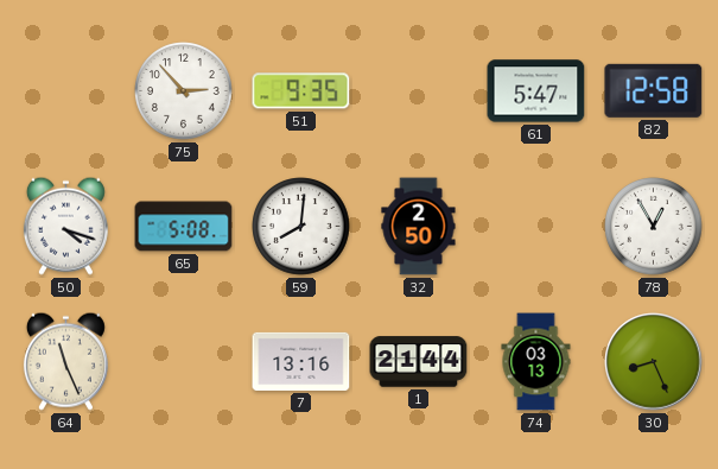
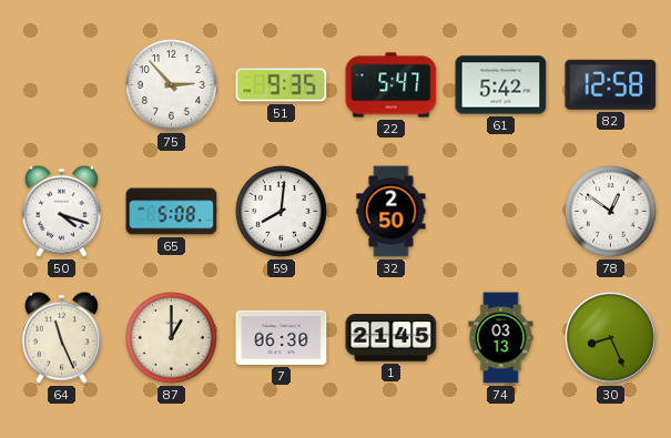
22: none -> 5:47
61: 5:47 -> 5:42
78: 12:55 -> 12:51
87: none -> 1:00
7: 13:16 -> 06:30
1: 21:44 -> 21:45
